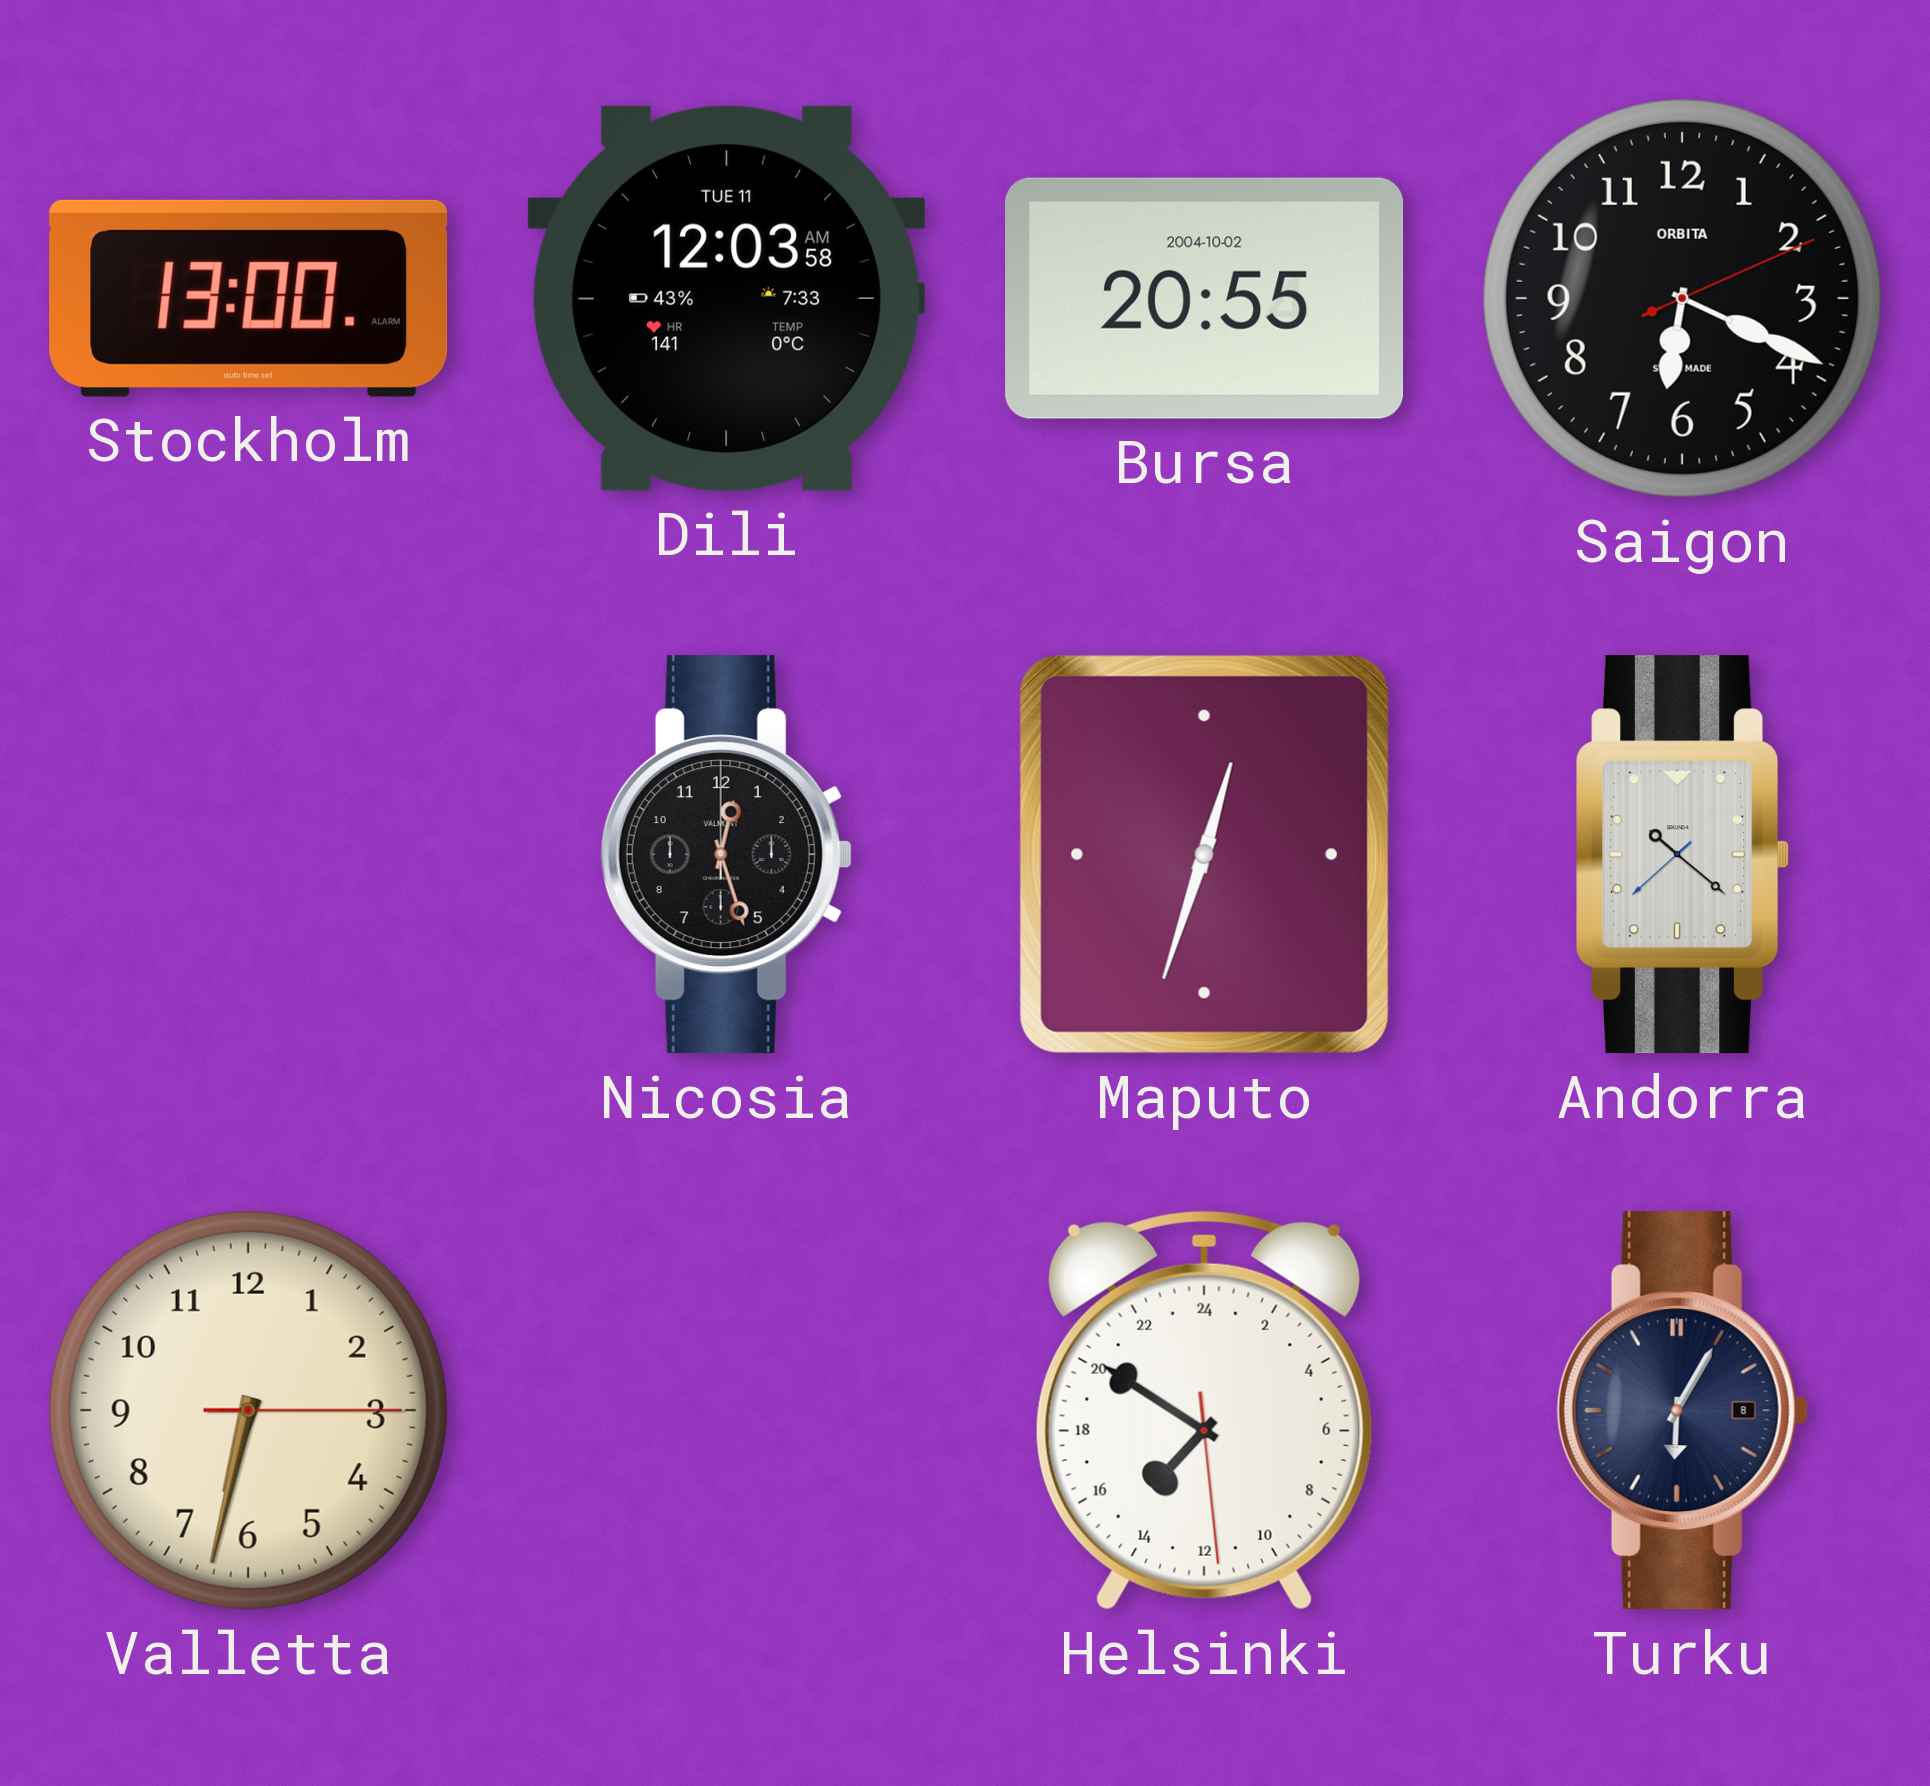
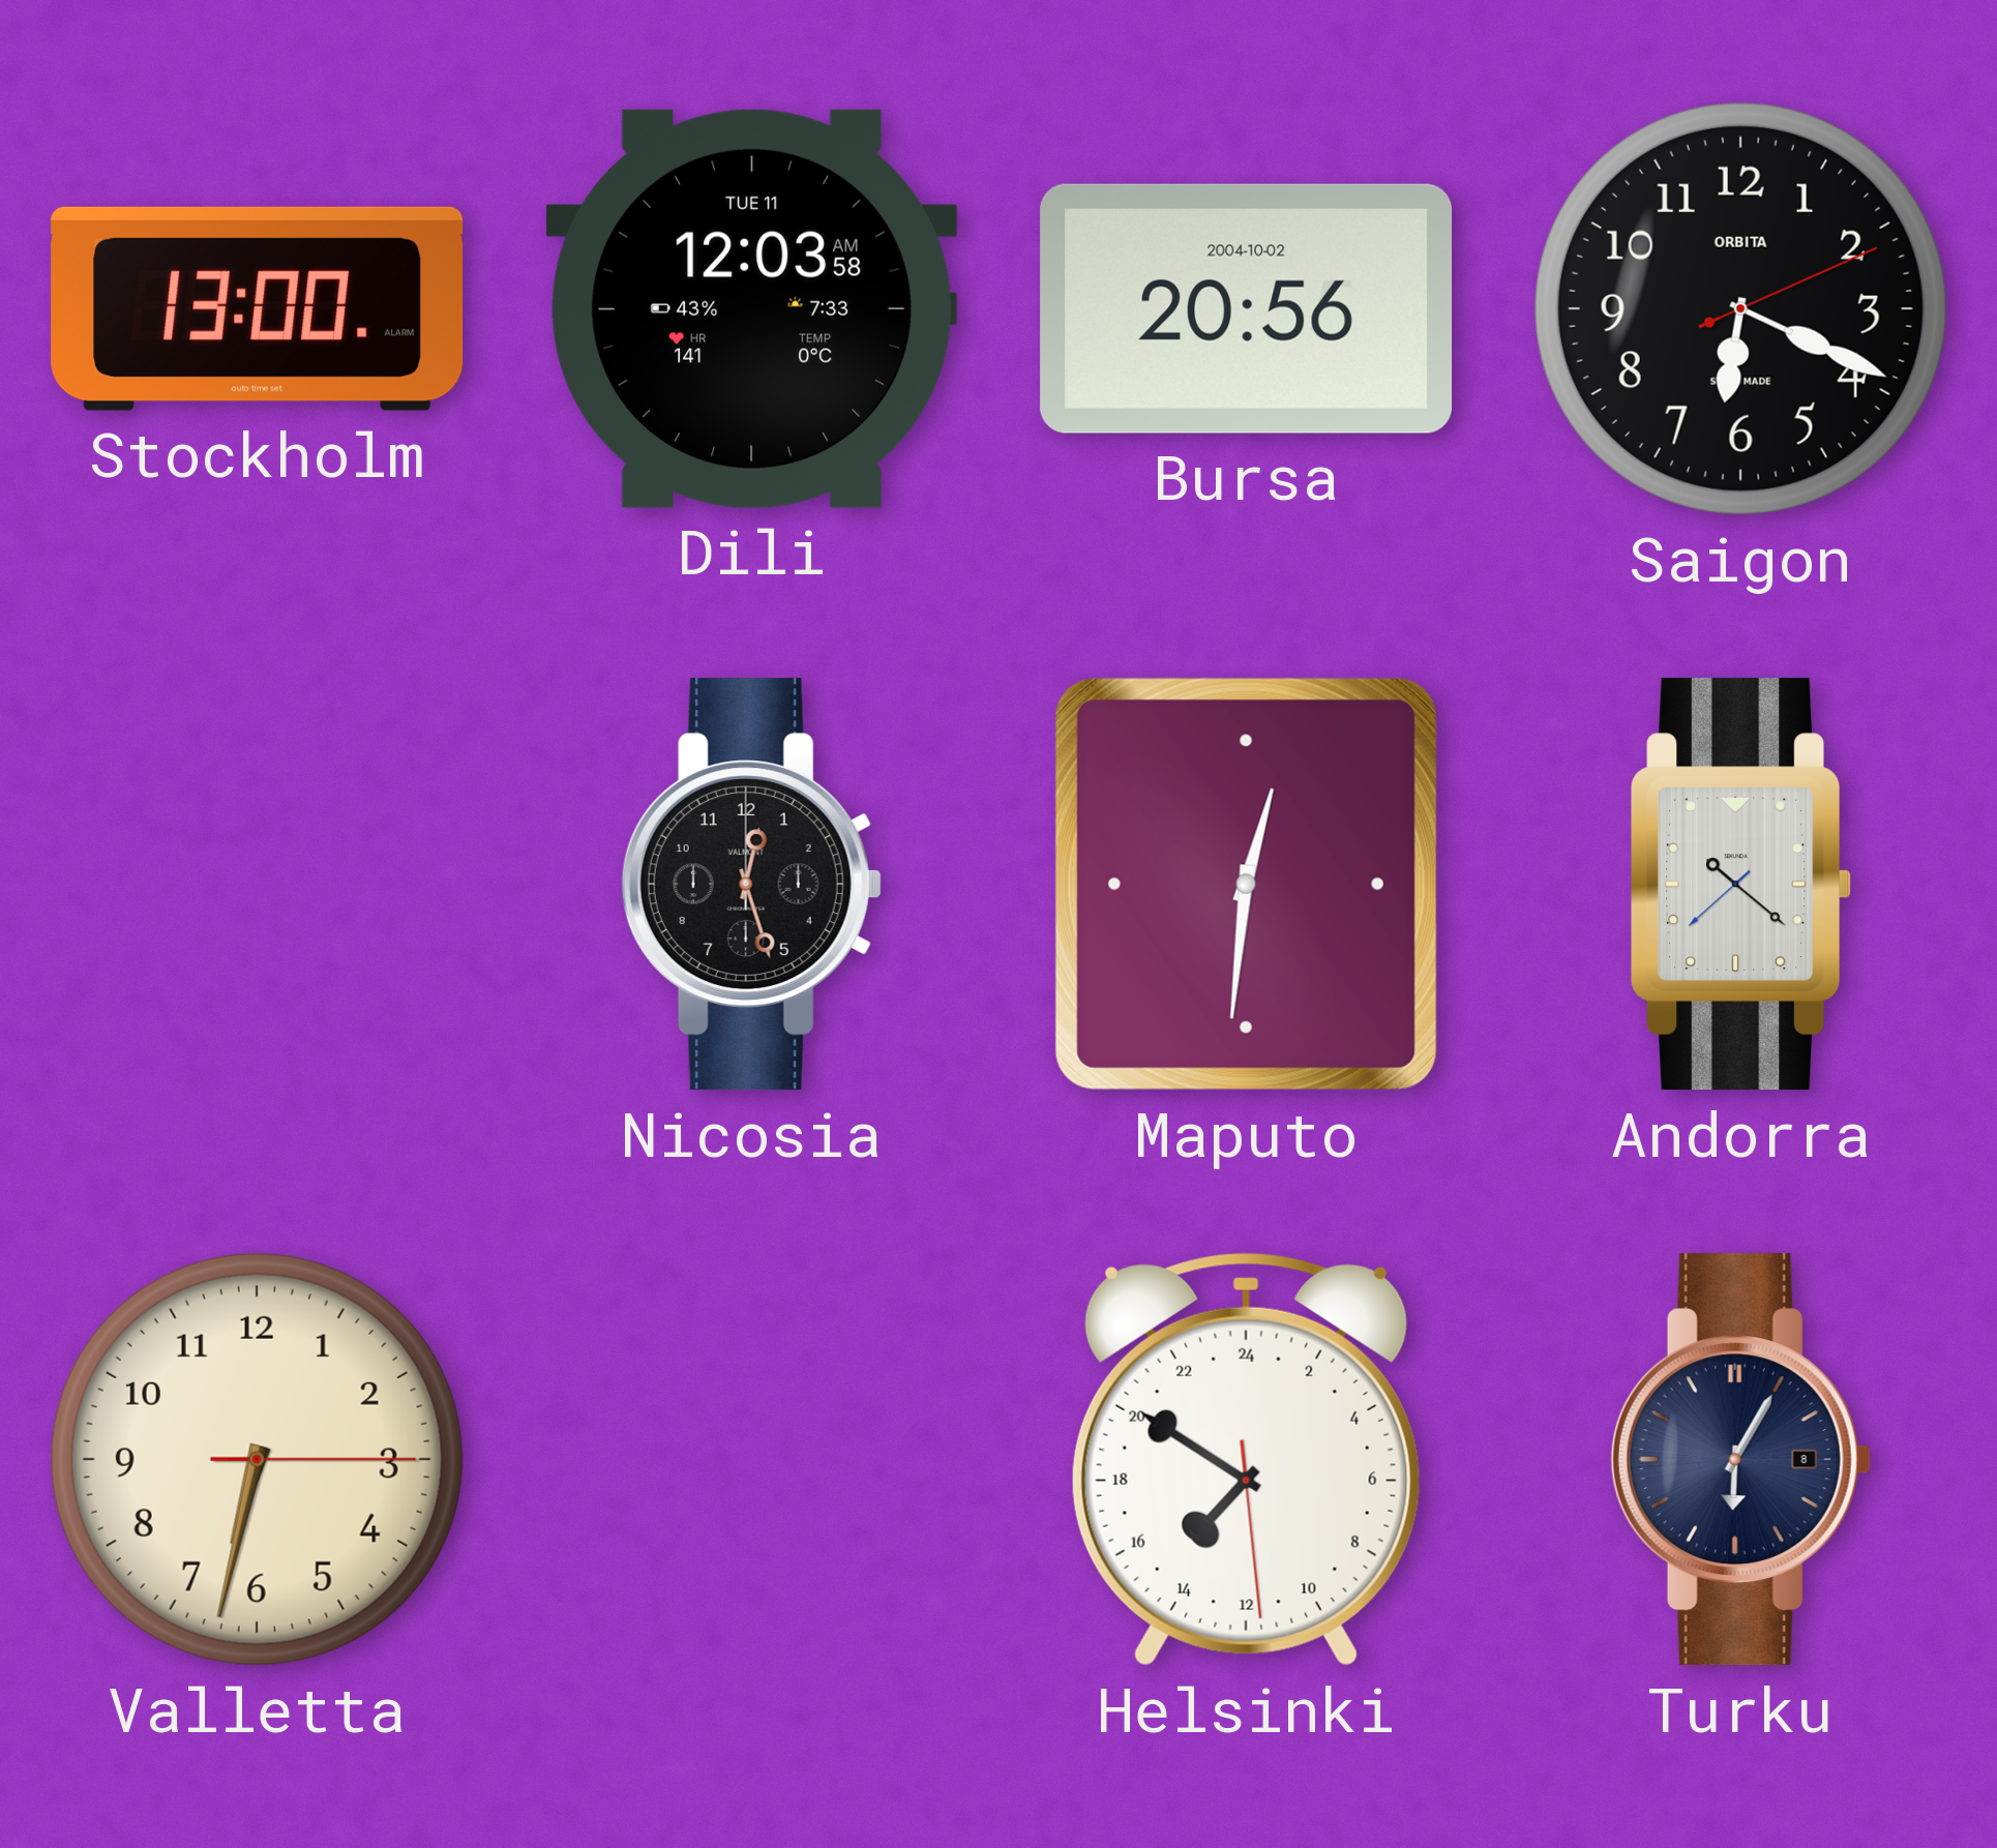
Bursa: 20:55 -> 20:56
Maputo: 12:33 -> 12:31
